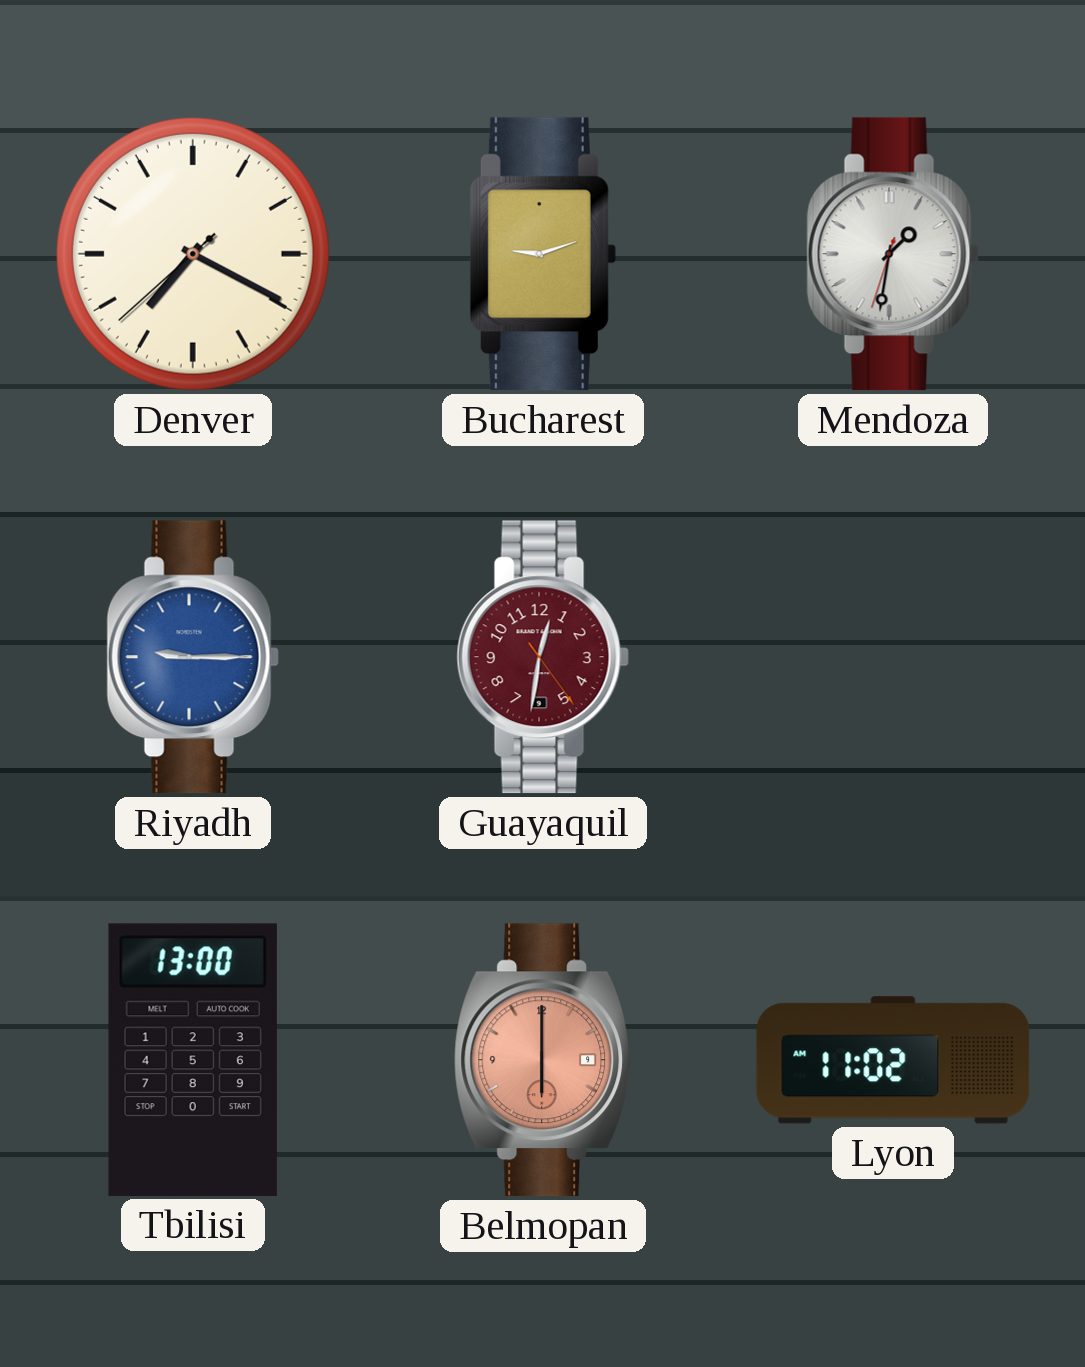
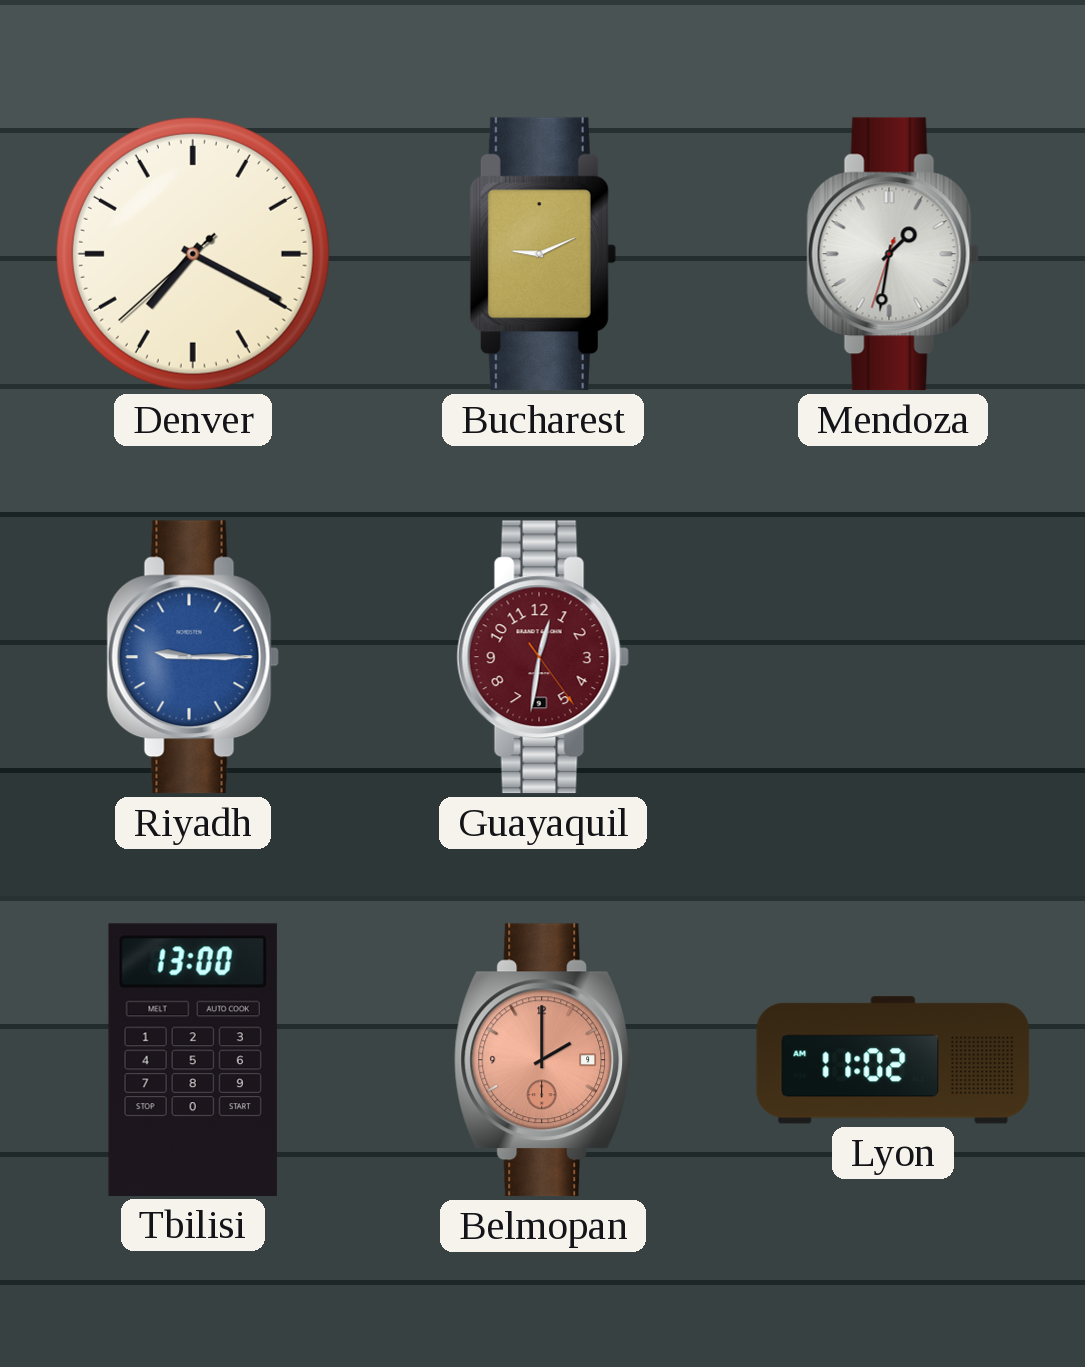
Bucharest: 9:12 -> 9:11
Belmopan: 6:00 -> 2:00
